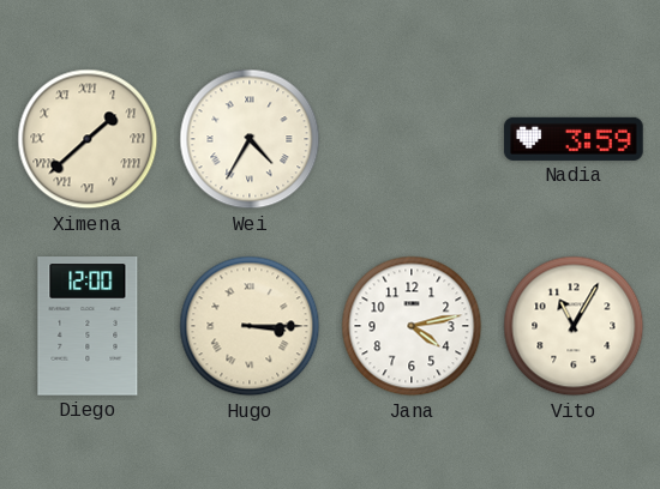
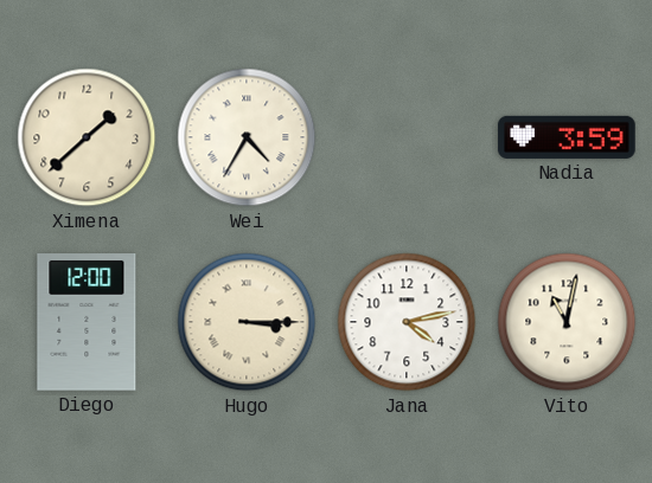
Ximena numerals: Roman -> Arabic
Vito: 11:05 -> 11:02
